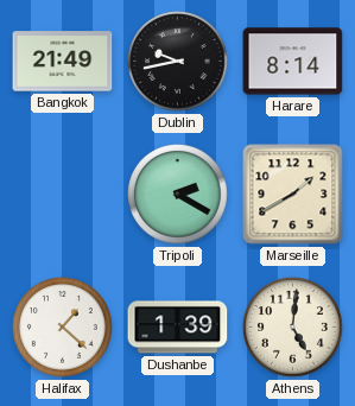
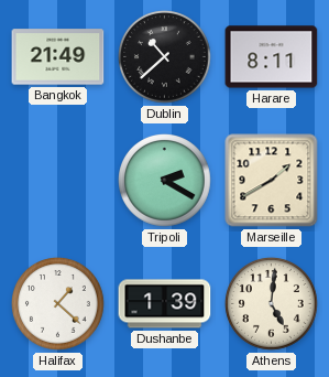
Dublin: 9:43 -> 10:38
Harare: 8:14 -> 8:11
